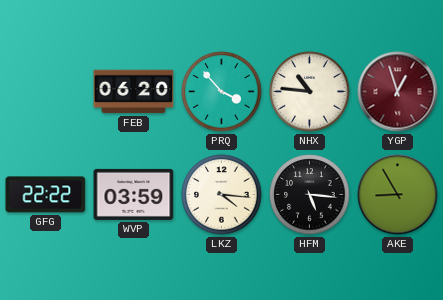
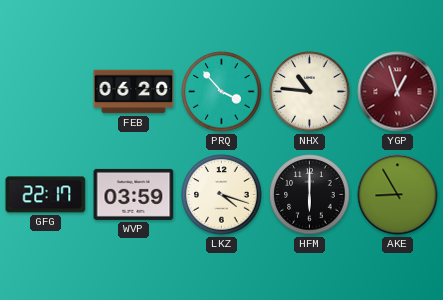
GFG: 22:22 -> 22:17
LKZ: 4:16 -> 4:18
HFM: 5:16 -> 6:00
